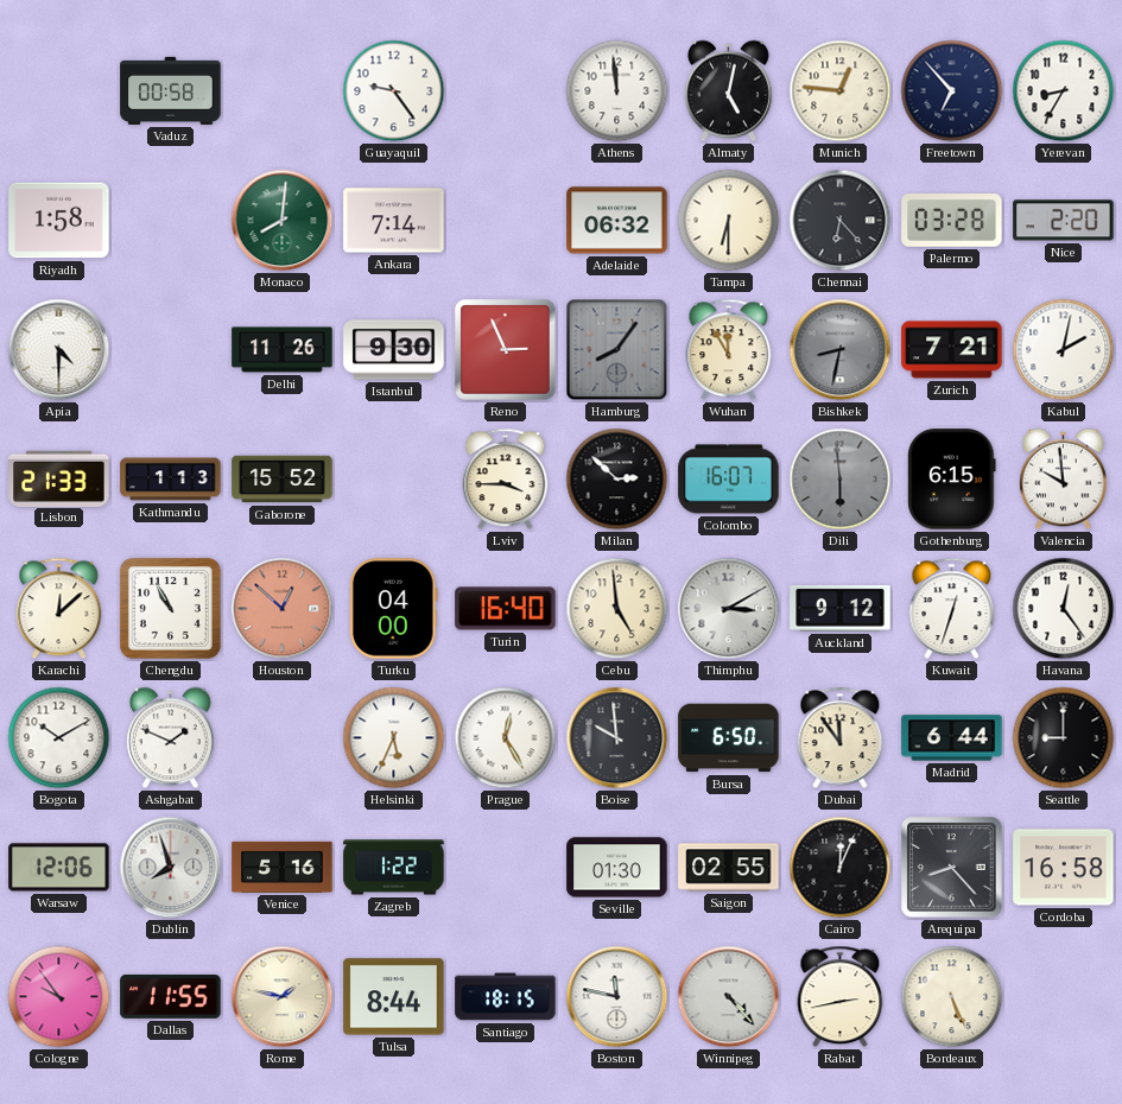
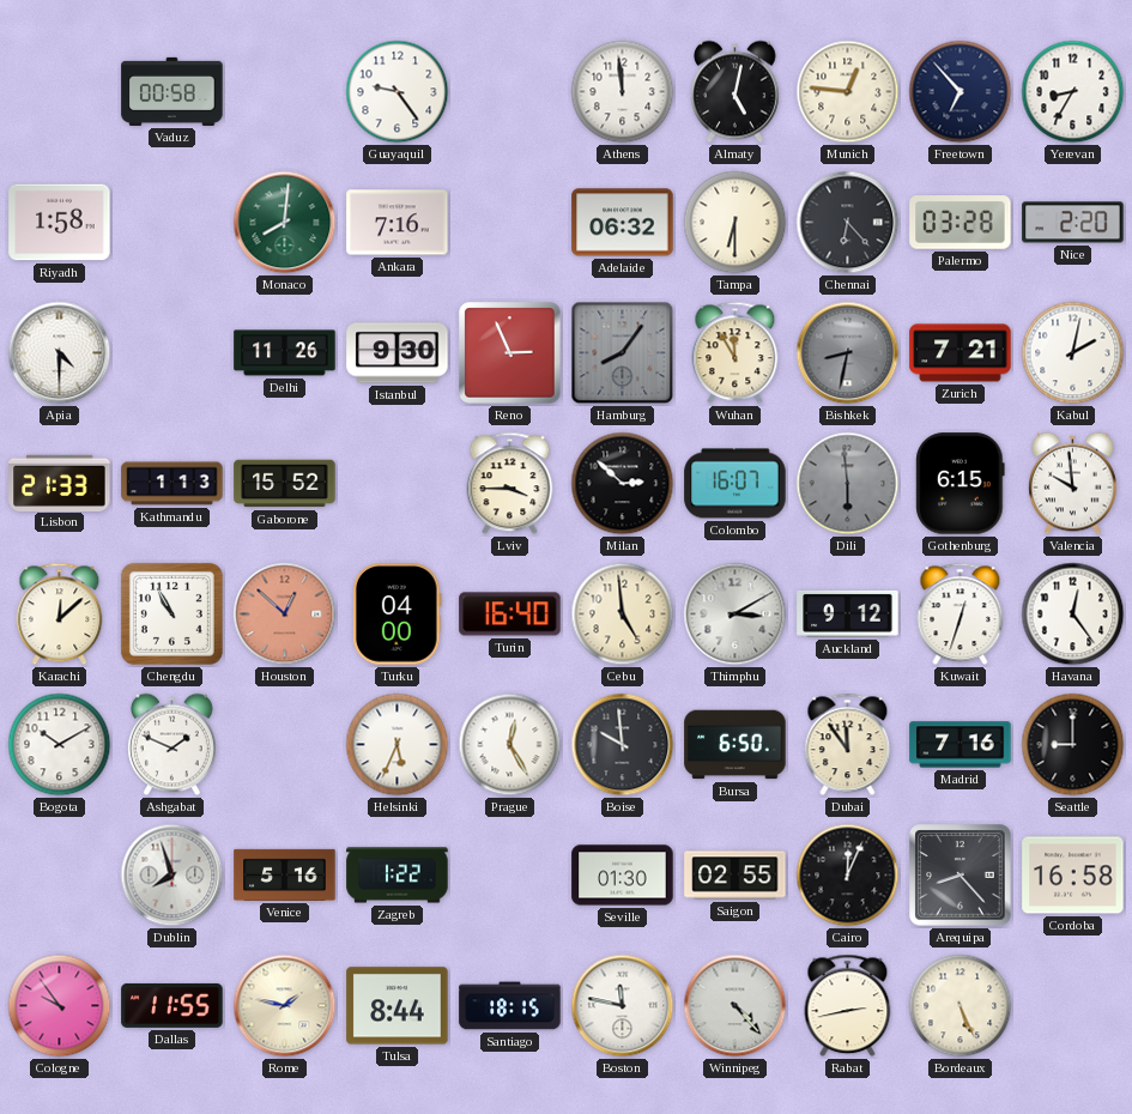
Ankara: 7:14 -> 7:16
Madrid: 6:44 -> 7:16
Warsaw: 12:06 -> none
